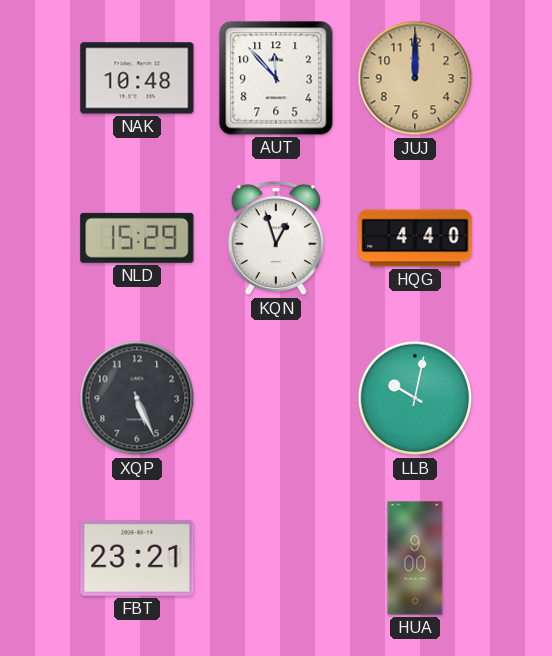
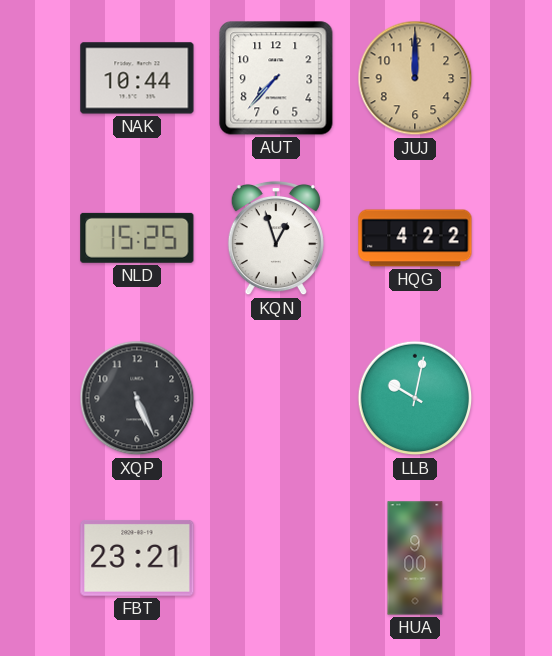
NAK: 10:48 -> 10:44
AUT: 11:53 -> 7:37
NLD: 15:29 -> 15:25
HQG: 4:40 -> 4:22
